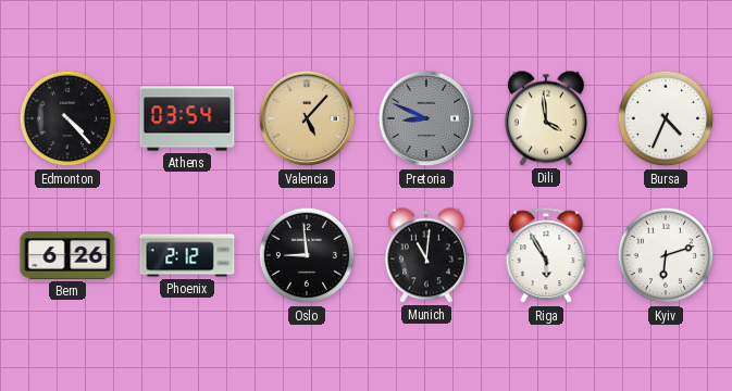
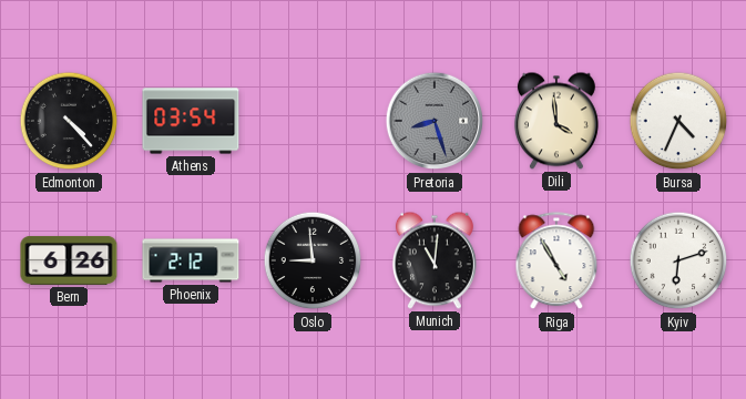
Valencia: 5:07 -> none
Pretoria: 8:49 -> 8:27
Riga: 5:55 -> 4:55
